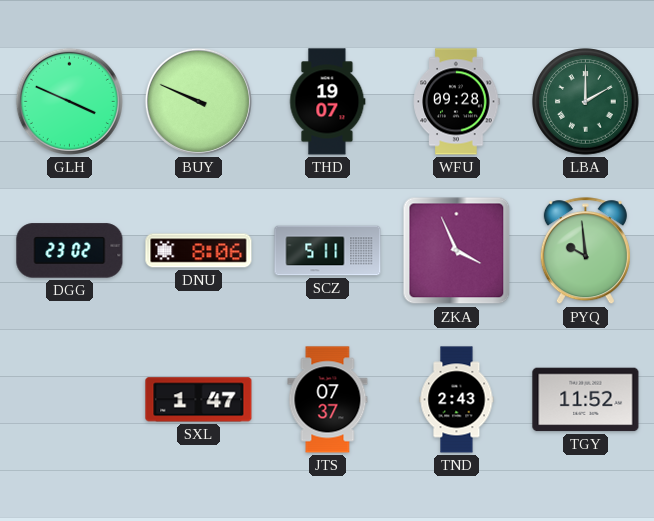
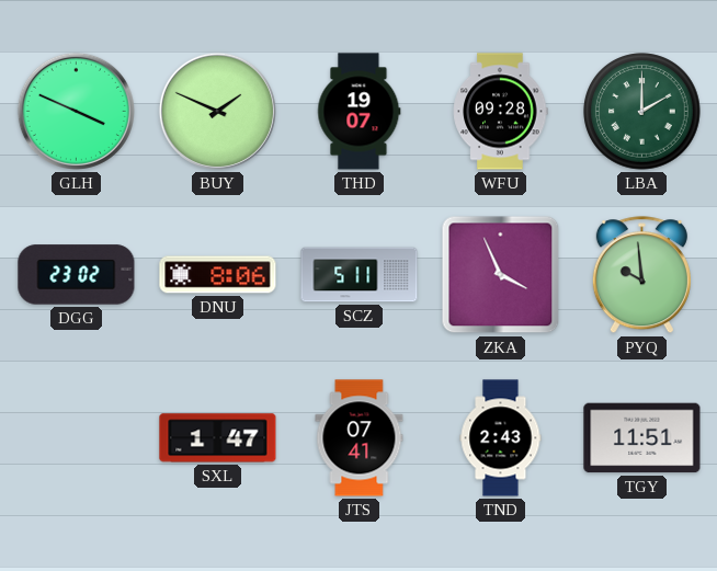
BUY: 9:49 -> 1:49
JTS: 07:37 -> 07:41
TGY: 11:52 -> 11:51
